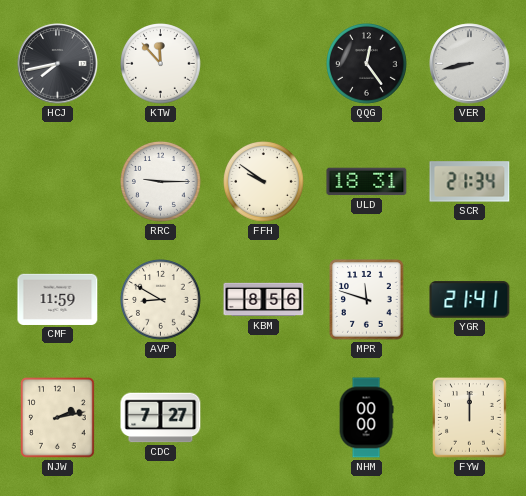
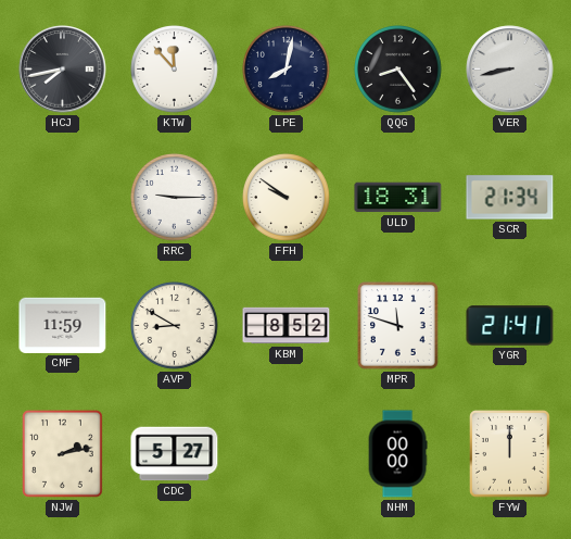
LPE: none -> 8:02
QQG: 12:24 -> 8:24
KBM: 8:56 -> 8:52
CDC: 7:27 -> 5:27
